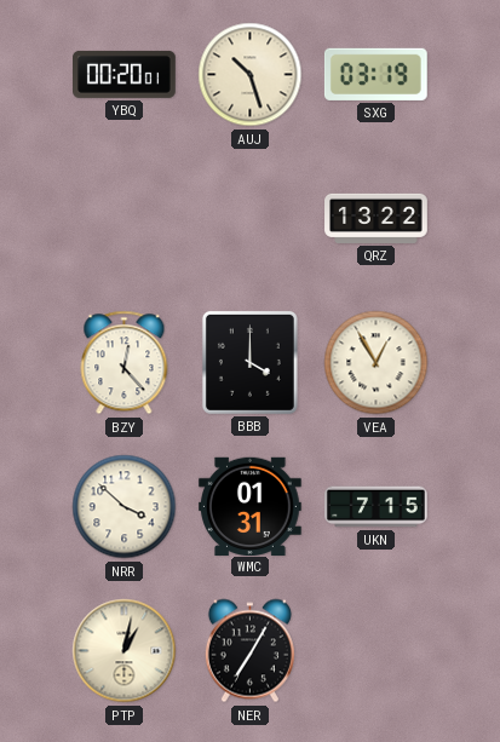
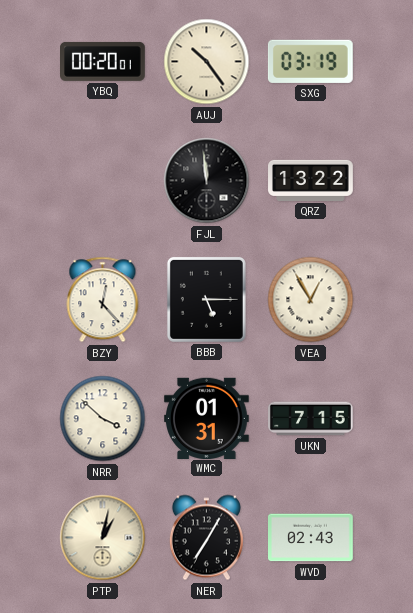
AUJ: 10:27 -> 10:24
FJL: none -> 11:59
BBB: 4:00 -> 5:15
WVD: none -> 02:43
